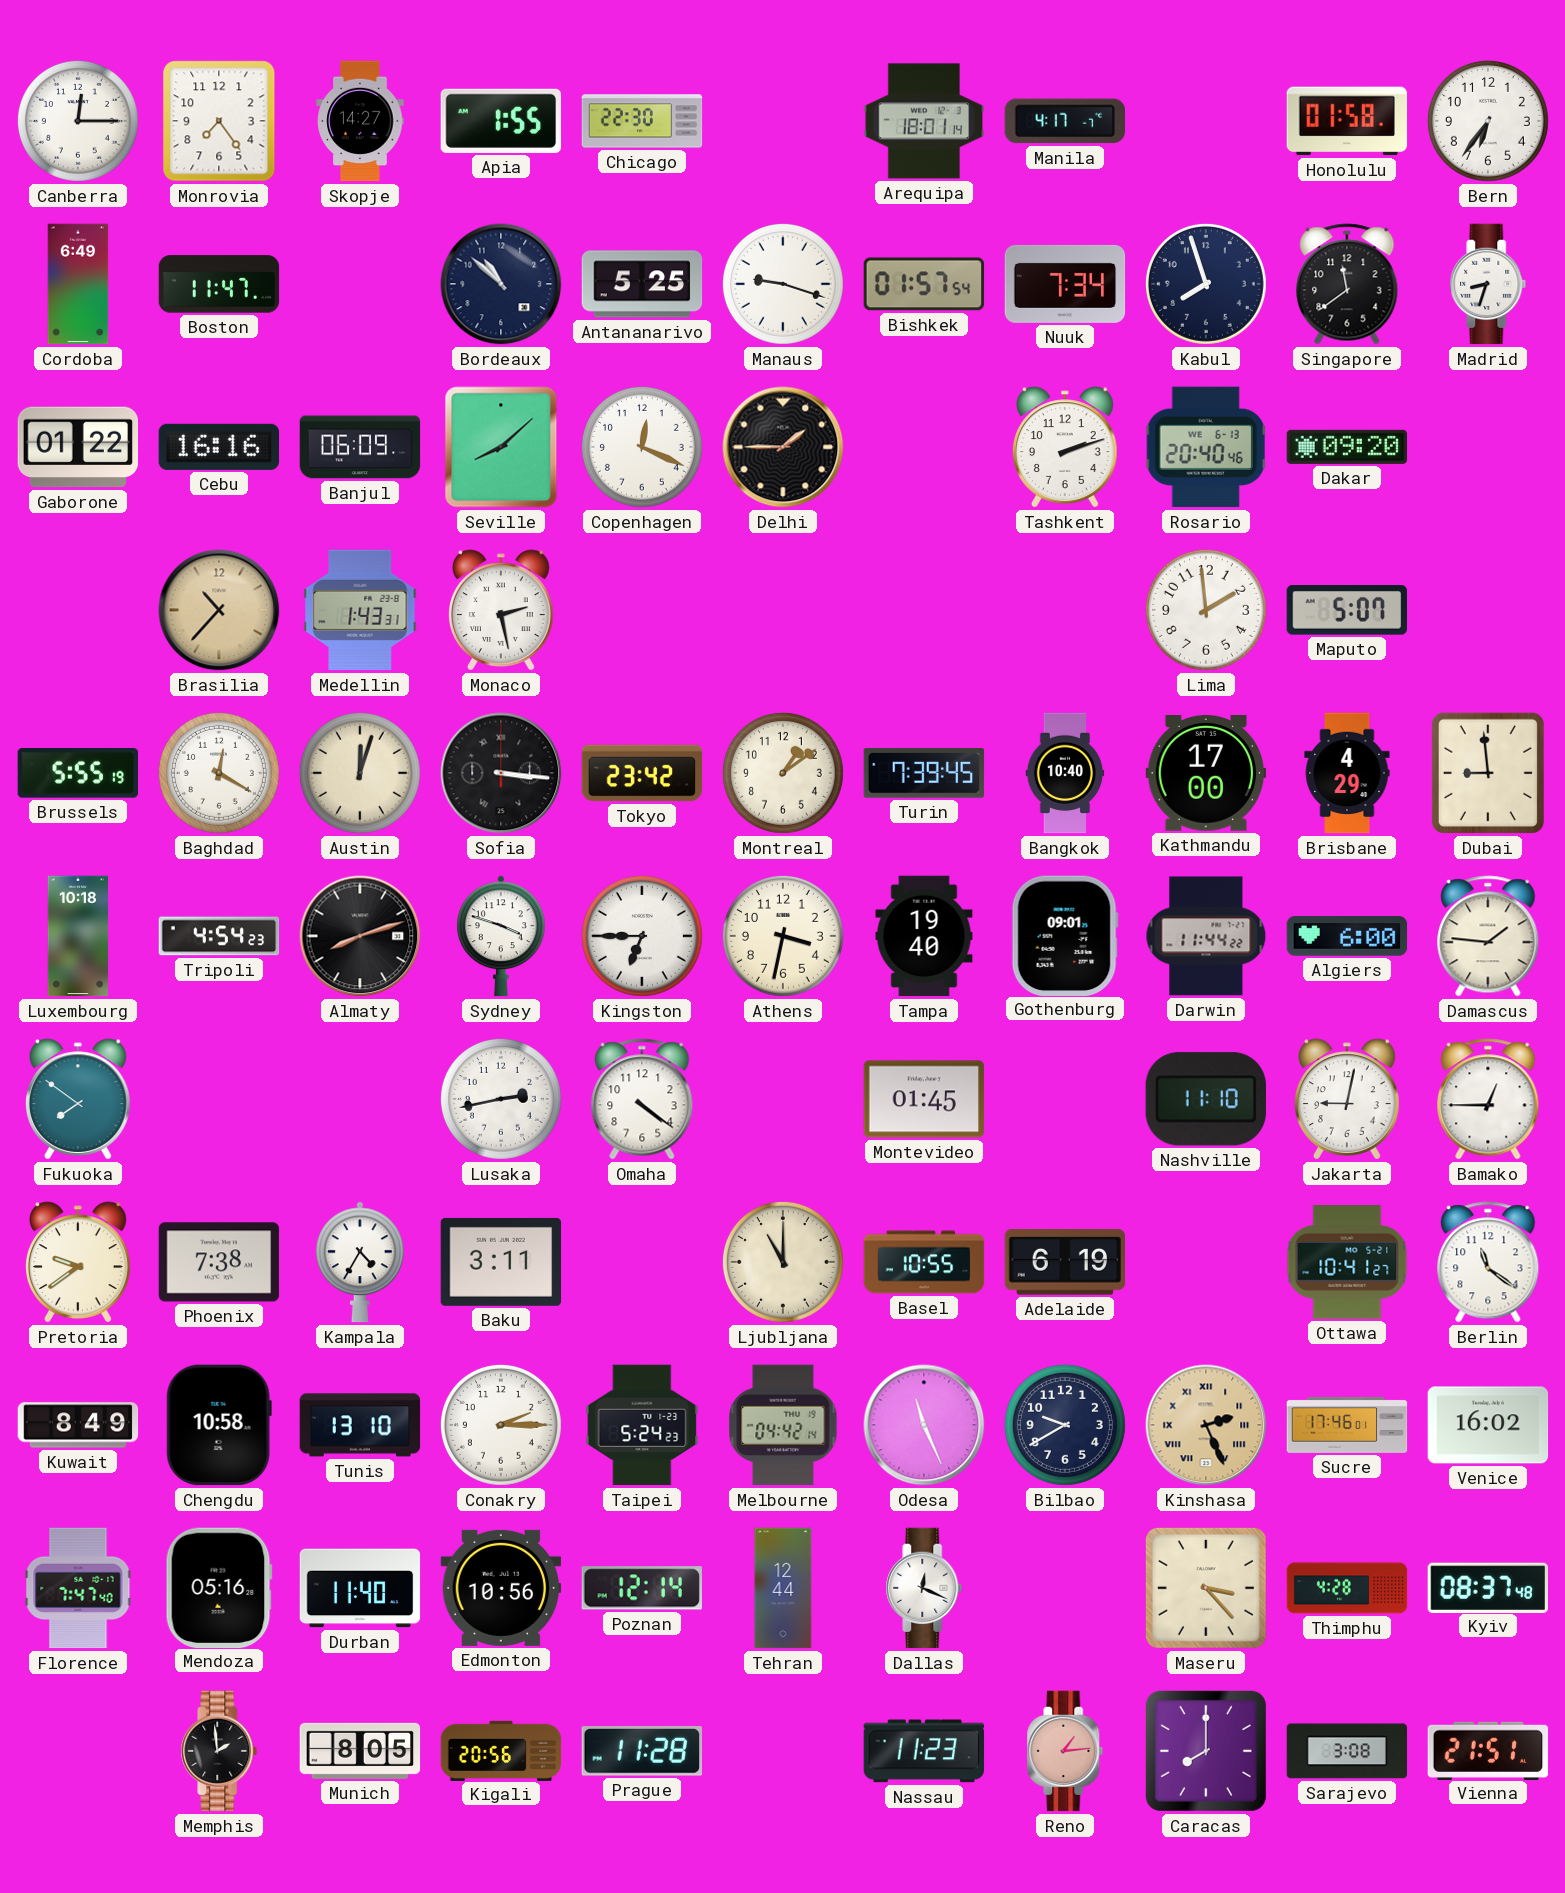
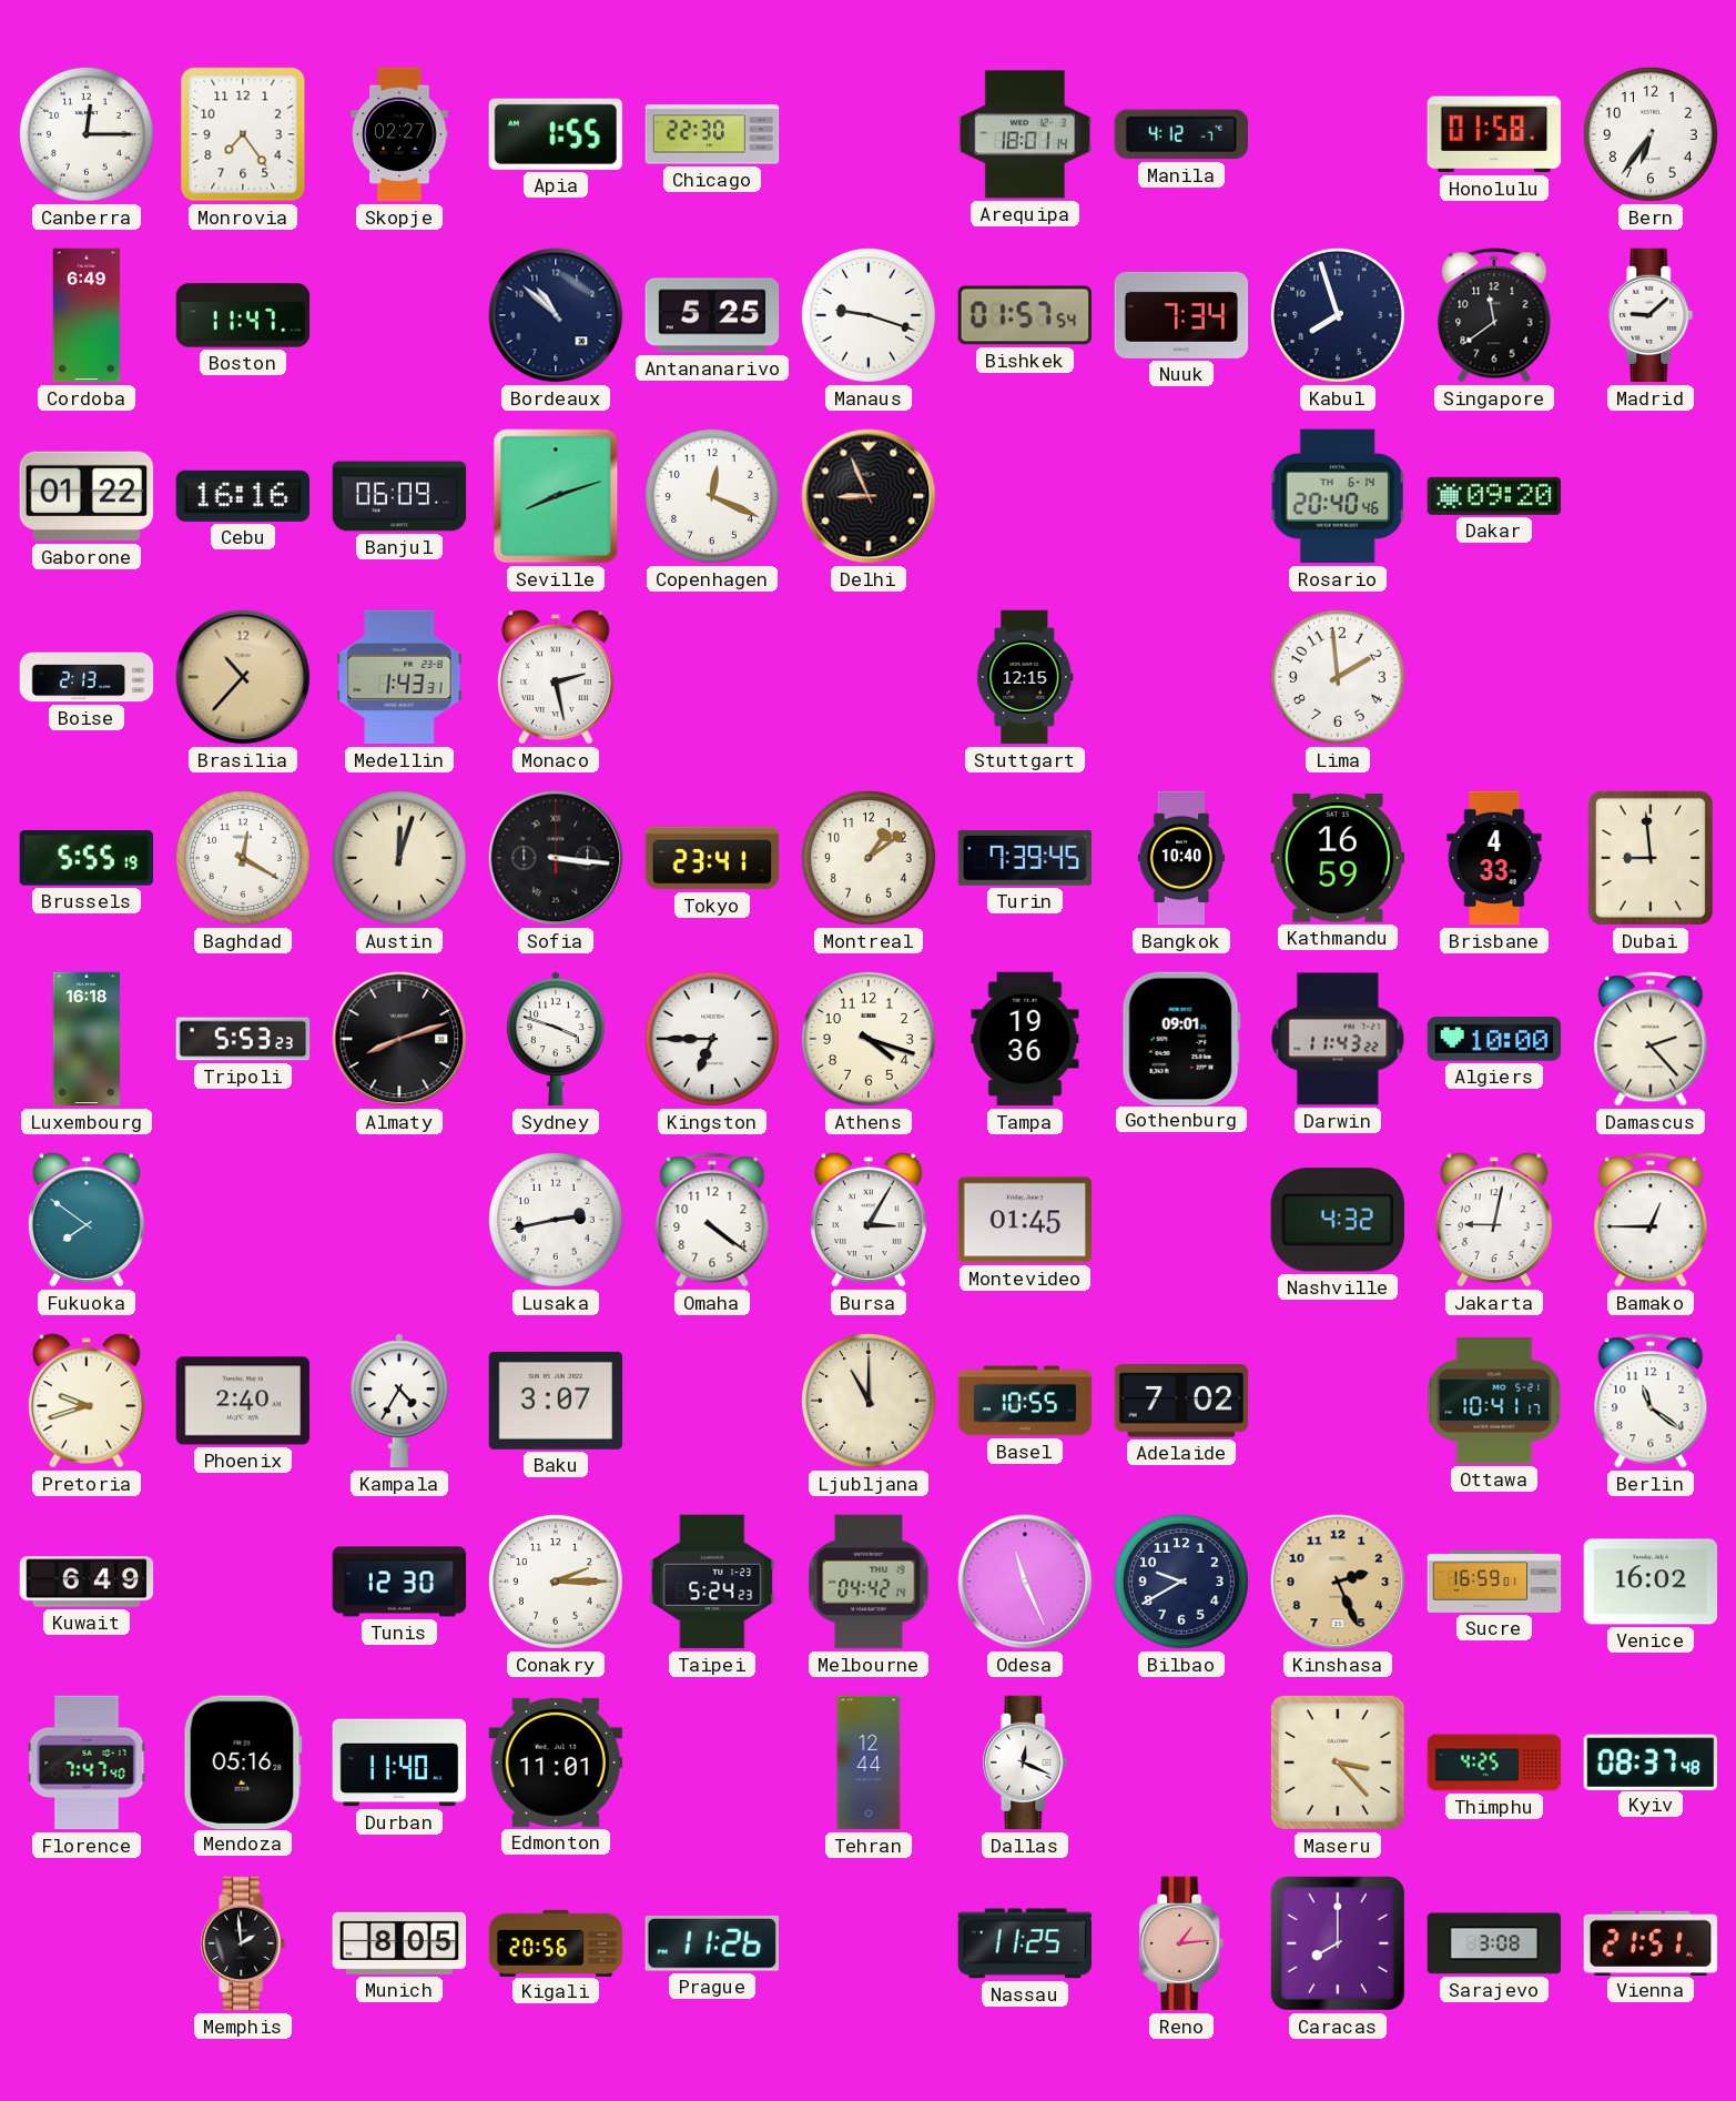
Skopje: 14:27 -> 02:27
Manila: 4:17 -> 4:12
Madrid: 8:33 -> 9:08
Seville: 8:08 -> 8:12
Delhi: 1:45 -> 8:56
Tashkent: 2:12 -> none
Rosario date: WE 6-13 -> TH 6-14
Boise: none -> 2:13
Stuttgart: none -> 12:15
Maputo: 5:07 -> none
Tokyo: 23:42 -> 23:41
Kathmandu: 17:00 -> 16:59
Brisbane: 4:29 -> 4:33
Luxembourg: 10:18 -> 16:18
Tripoli: 4:54 -> 5:53
Athens: 3:32 -> 4:18
Tampa: 19:40 -> 19:36
Darwin: 11:44 -> 11:43
Algiers: 6:00 -> 10:00
Damascus: 1:46 -> 2:23
Bursa: none -> 3:05
Nashville: 11:10 -> 4:32
Pretoria: 9:39 -> 9:42
Phoenix: 7:38 -> 2:40
Baku: 3:11 -> 3:07
Adelaide: 6:19 -> 7:02
Ottawa: 10:41:27 -> 10:41:17
Kuwait: 8:49 -> 6:49
Chengdu: 10:58 -> none
Tunis: 13:10 -> 12:30
Kinshasa numerals: Roman -> Arabic
Sucre: 17:46 -> 16:59
Edmonton: 10:56 -> 11:01
Poznan: 12:14 -> none
Thimphu: 4:28 -> 4:25
Prague: 11:28 -> 11:26
Nassau: 11:23 -> 11:25
